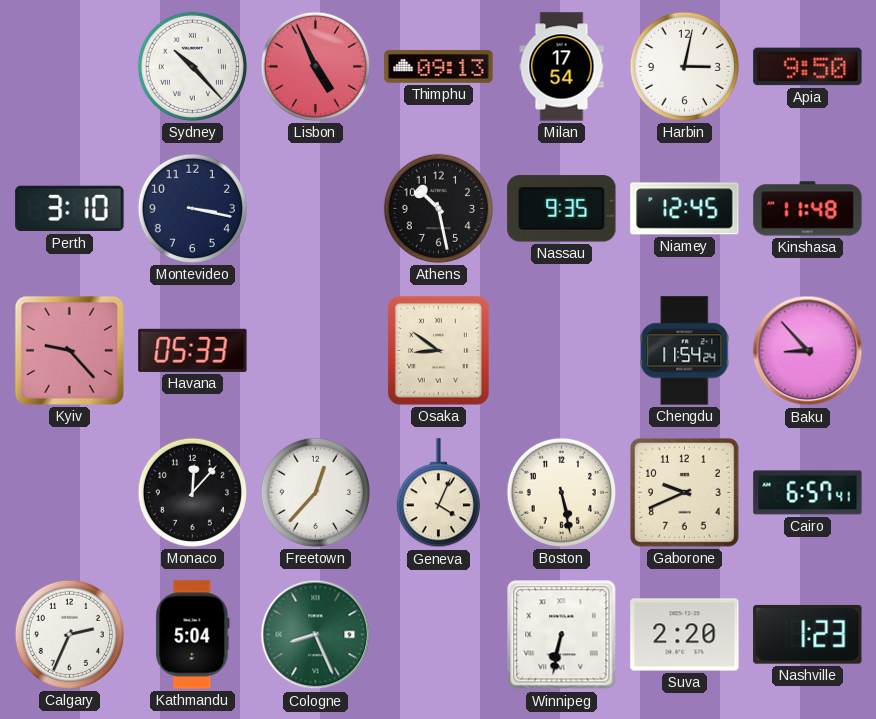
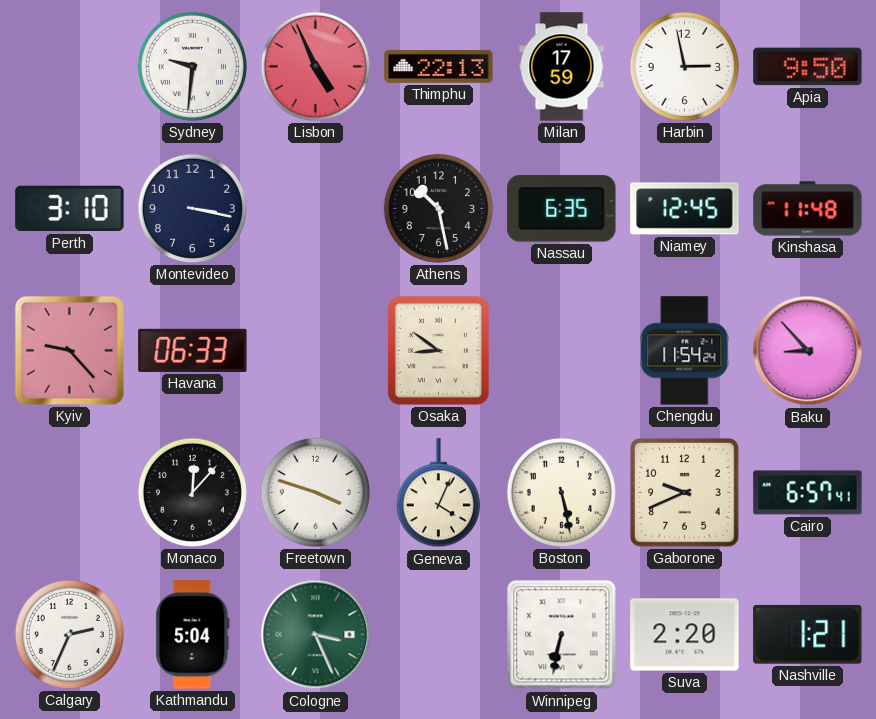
Sydney: 10:23 -> 9:31
Thimphu: 09:13 -> 22:13
Milan: 17:54 -> 17:59
Harbin: 3:02 -> 2:58
Nassau: 9:35 -> 6:35
Havana: 05:33 -> 06:33
Freetown: 12:37 -> 3:48
Cologne: 8:26 -> 3:26
Nashville: 1:23 -> 1:21
